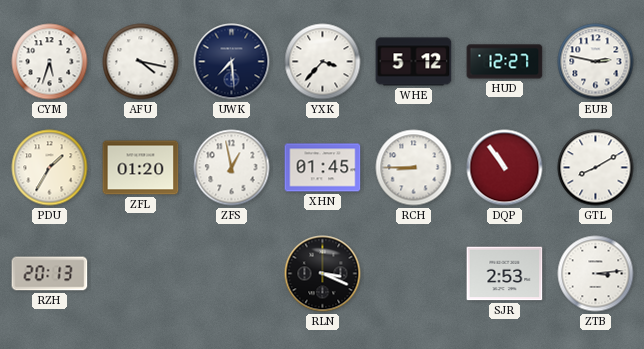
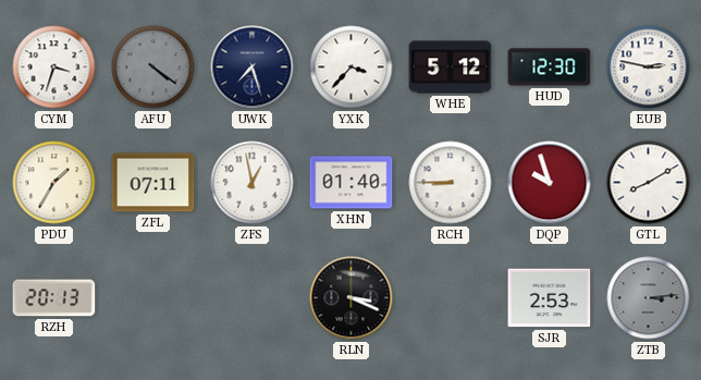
CYM: 5:33 -> 3:33
AFU: 4:17 -> 4:21
AFU dial: white -> grey
UWK: 7:29 -> 7:27
HUD: 12:27 -> 12:30
ZFL: 01:20 -> 07:11
XHN: 01:45 -> 01:40
DQP: 10:54 -> 9:57
ZTB dial: white -> grey
